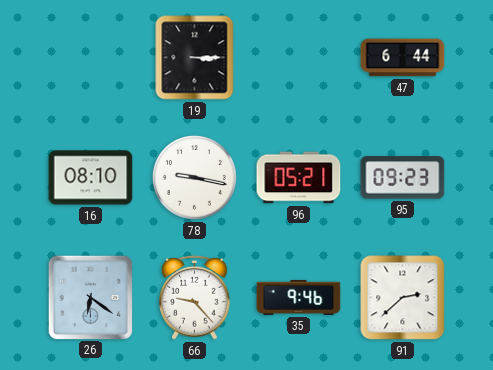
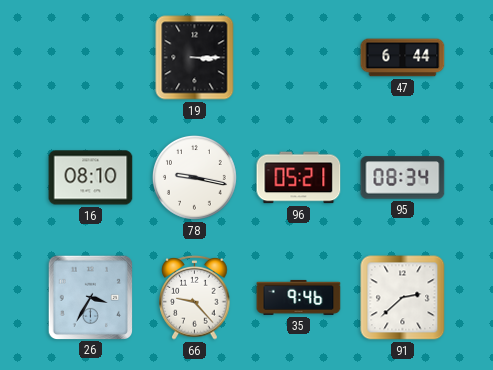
95: 09:23 -> 08:34
26: 6:21 -> 3:35
